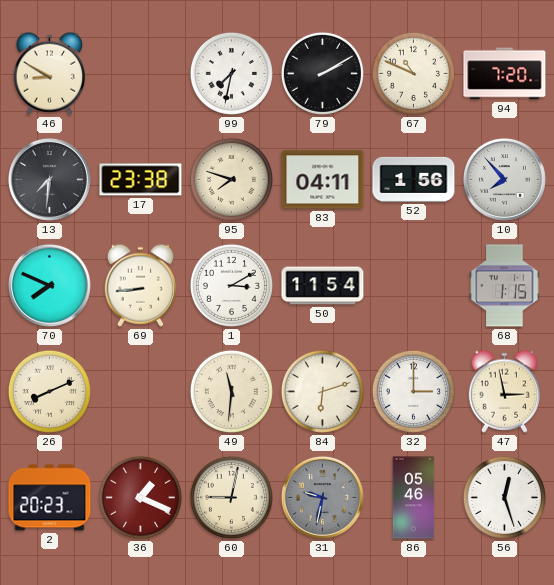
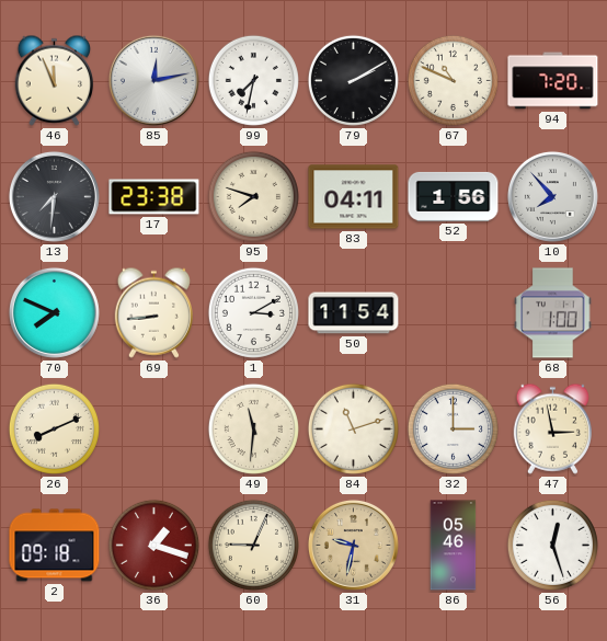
46: 8:50 -> 11:56
85: none -> 12:13
68: 1:15 -> 1:00
84: 6:12 -> 11:12
2: 20:23 -> 09:18
36: 1:19 -> 1:18
60: 9:02 -> 9:04
31 dial: grey -> champagne
